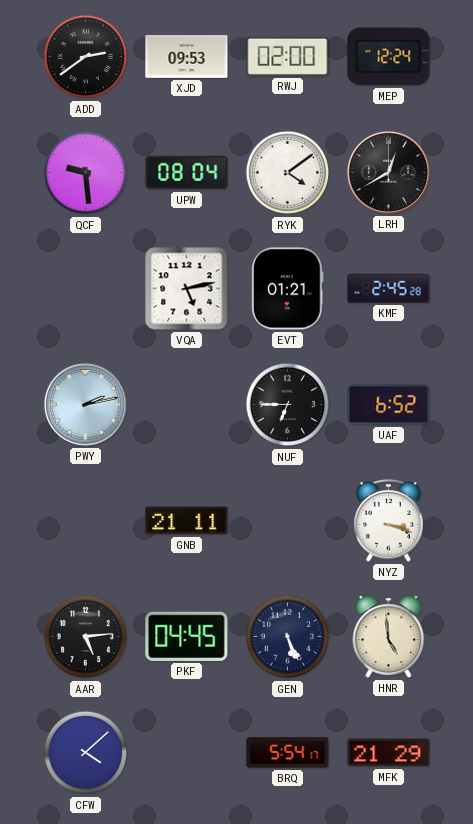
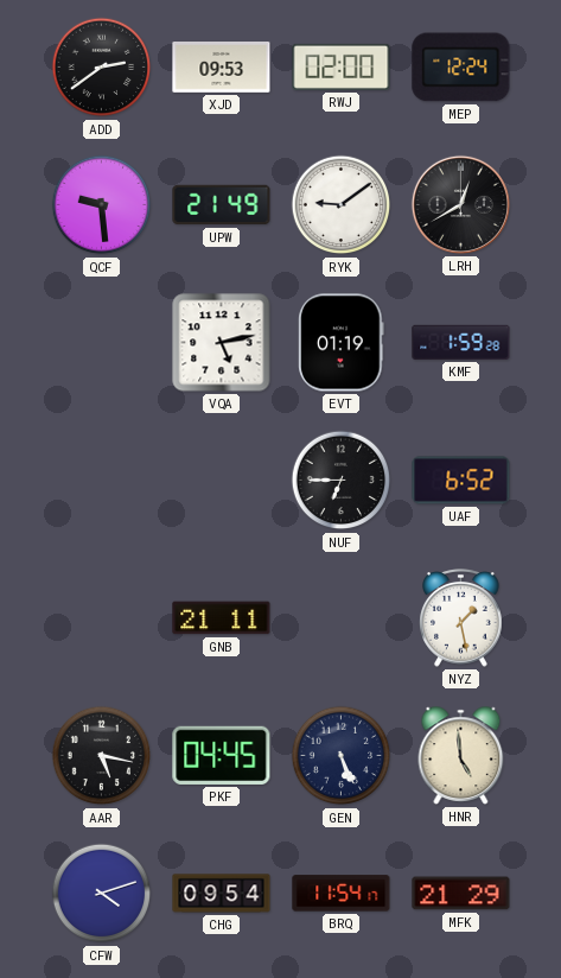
UPW: 08:04 -> 21:49
RYK: 4:09 -> 9:09
EVT: 01:21 -> 01:19
KMF: 2:45 -> 1:59
PWY: 2:13 -> none
NYZ: 3:18 -> 1:28
AAR: 5:14 -> 5:17
CFW: 4:08 -> 4:12
CHG: none -> 09:54
BRQ: 5:54 -> 11:54
